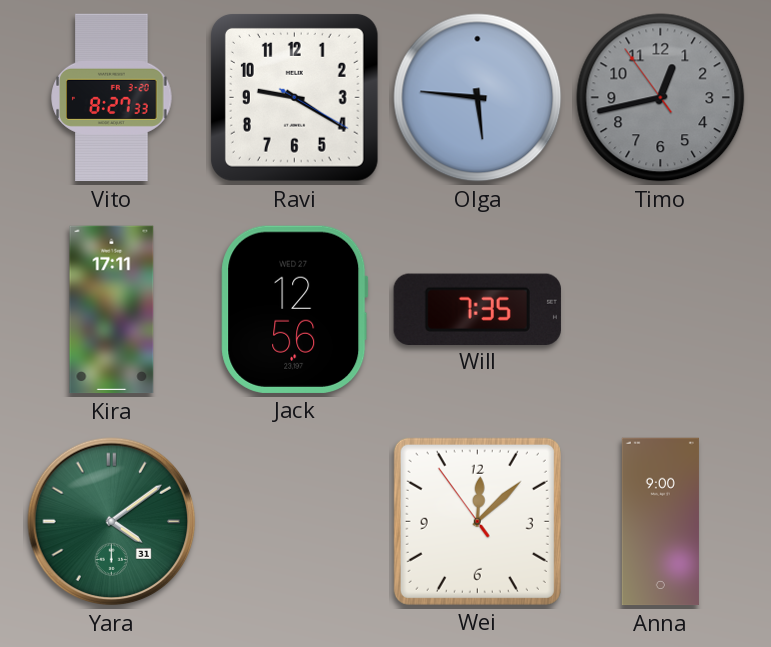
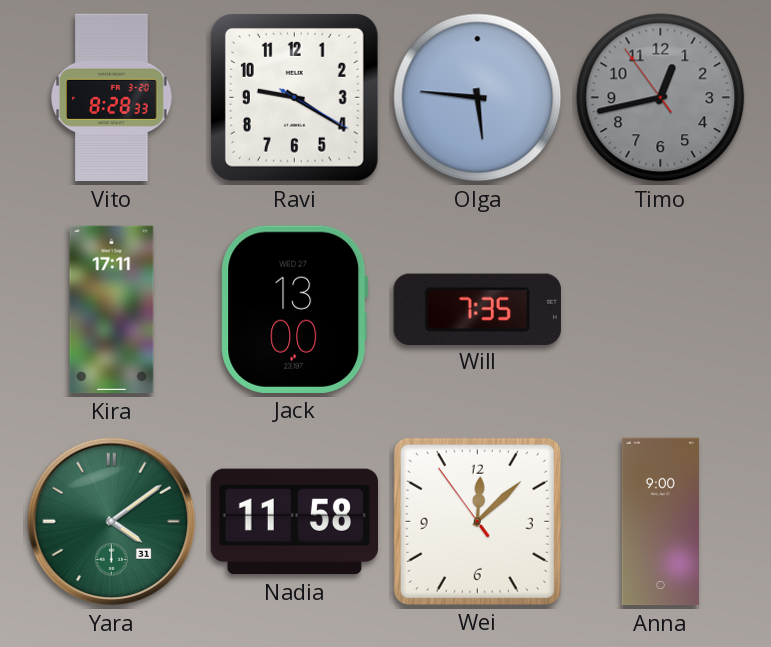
Vito: 8:27 -> 8:28
Jack: 12:56 -> 13:00
Nadia: none -> 11:58
